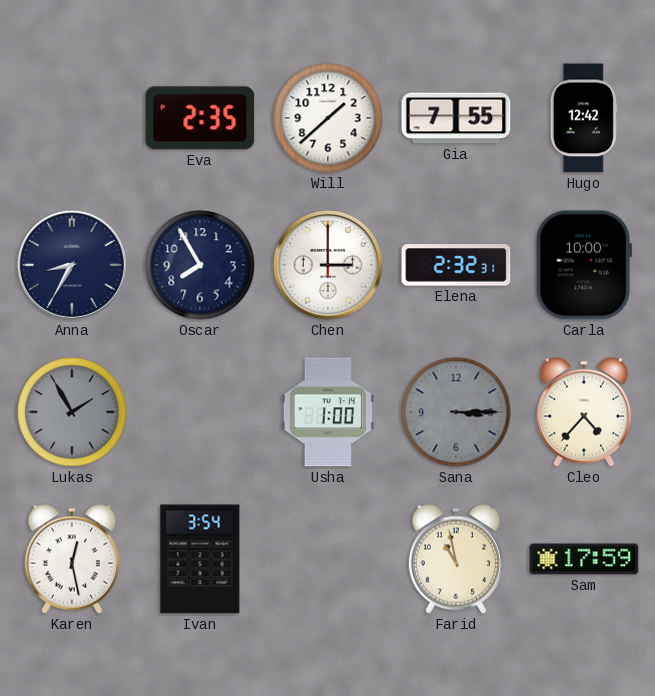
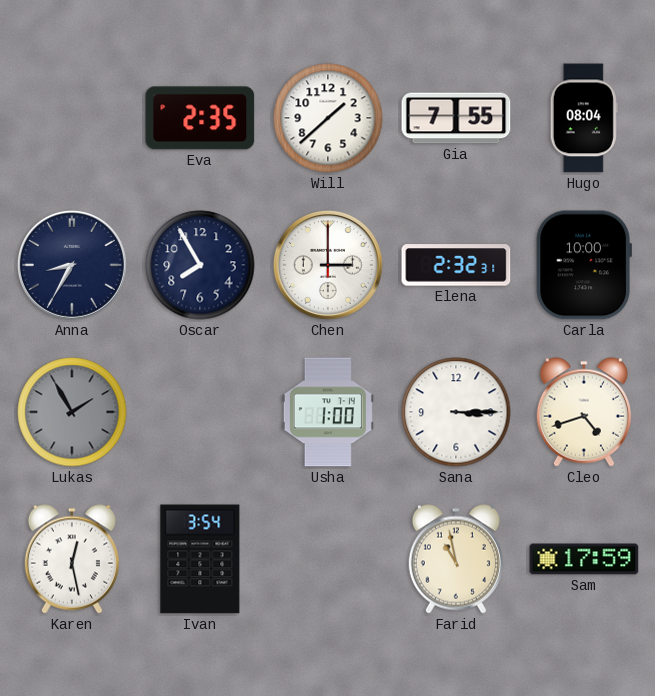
Hugo: 12:42 -> 08:04
Sana dial: grey -> white
Cleo: 4:37 -> 4:42
